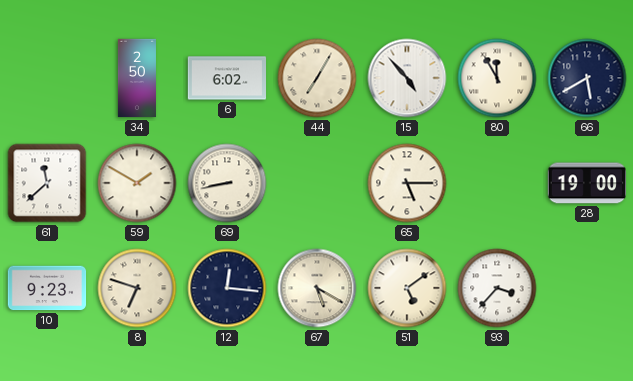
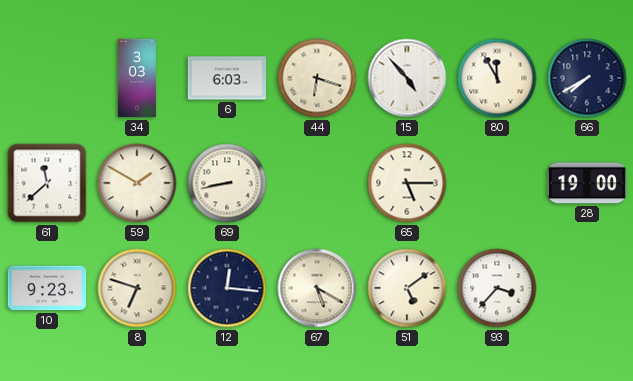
34: 2:50 -> 3:03
6: 6:02 -> 6:03
44: 7:05 -> 6:18
66: 5:40 -> 7:40
